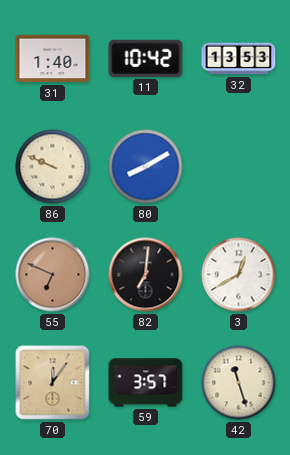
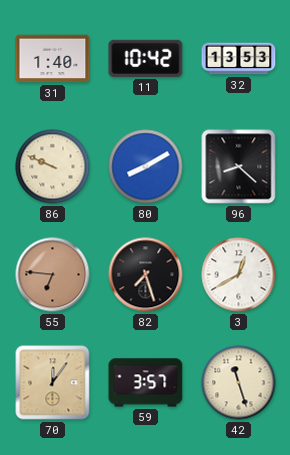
96: none -> 8:22
55: 6:49 -> 6:46
82: 7:01 -> 7:27
